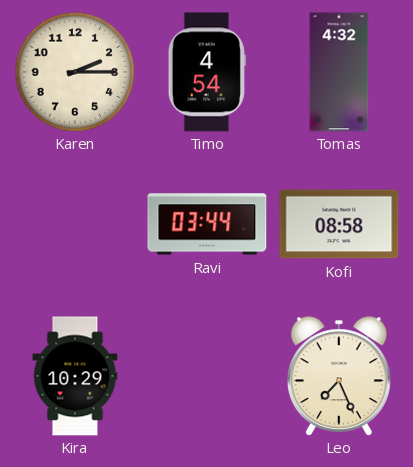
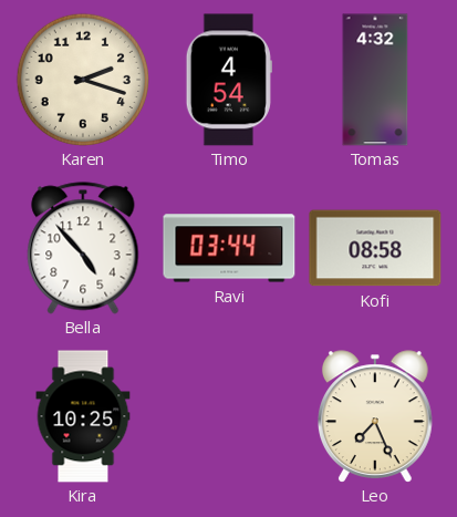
Karen: 2:15 -> 2:18
Bella: none -> 4:53
Kira: 10:29 -> 10:25
